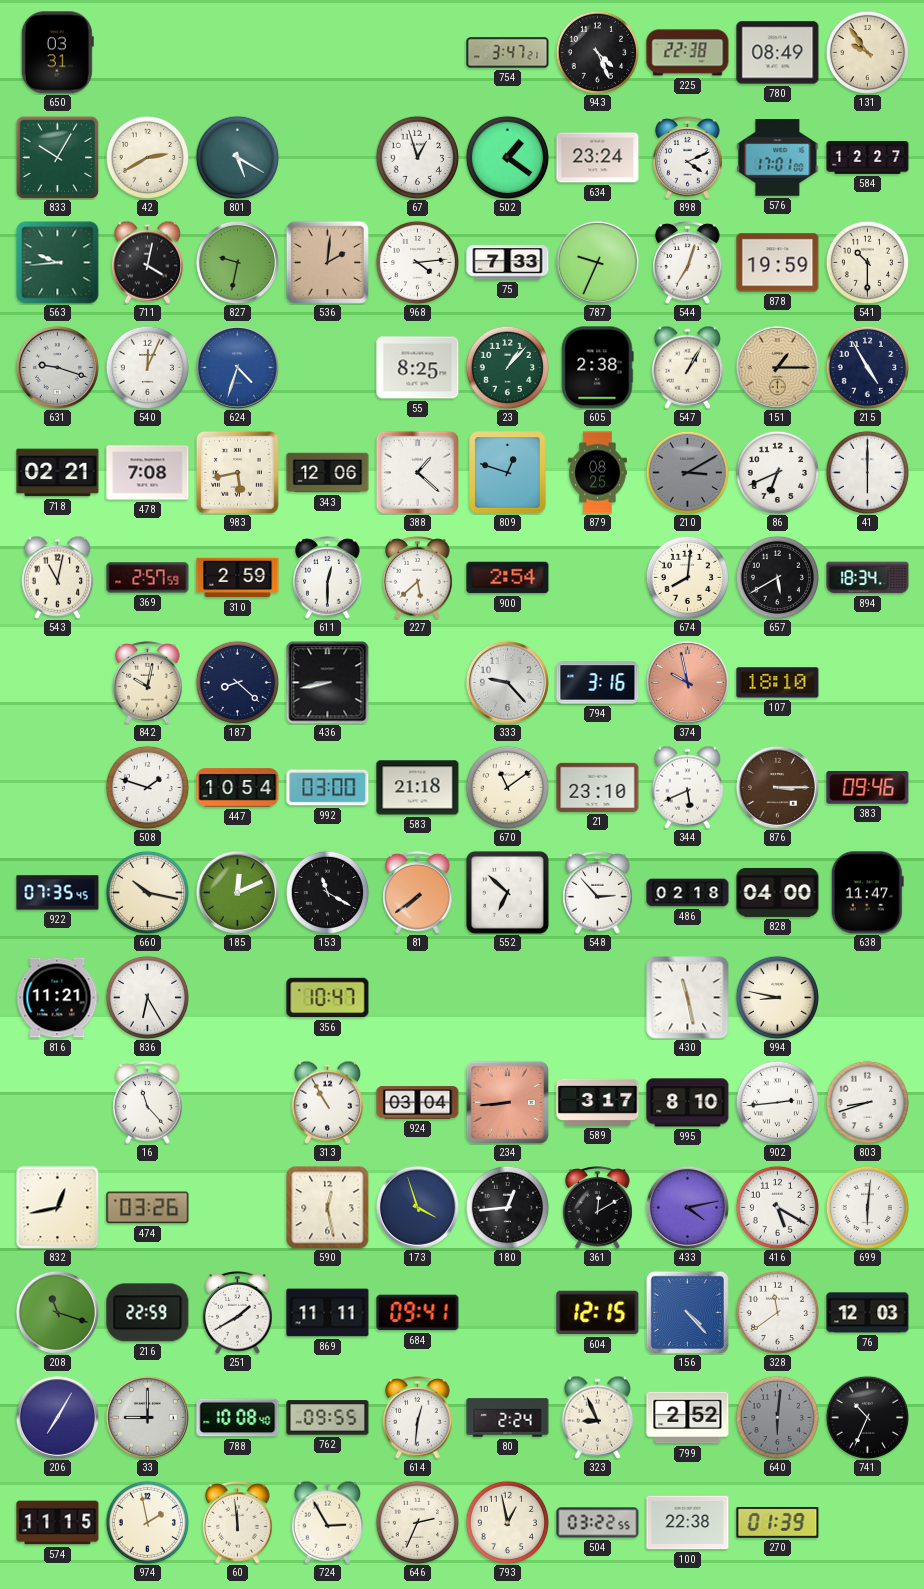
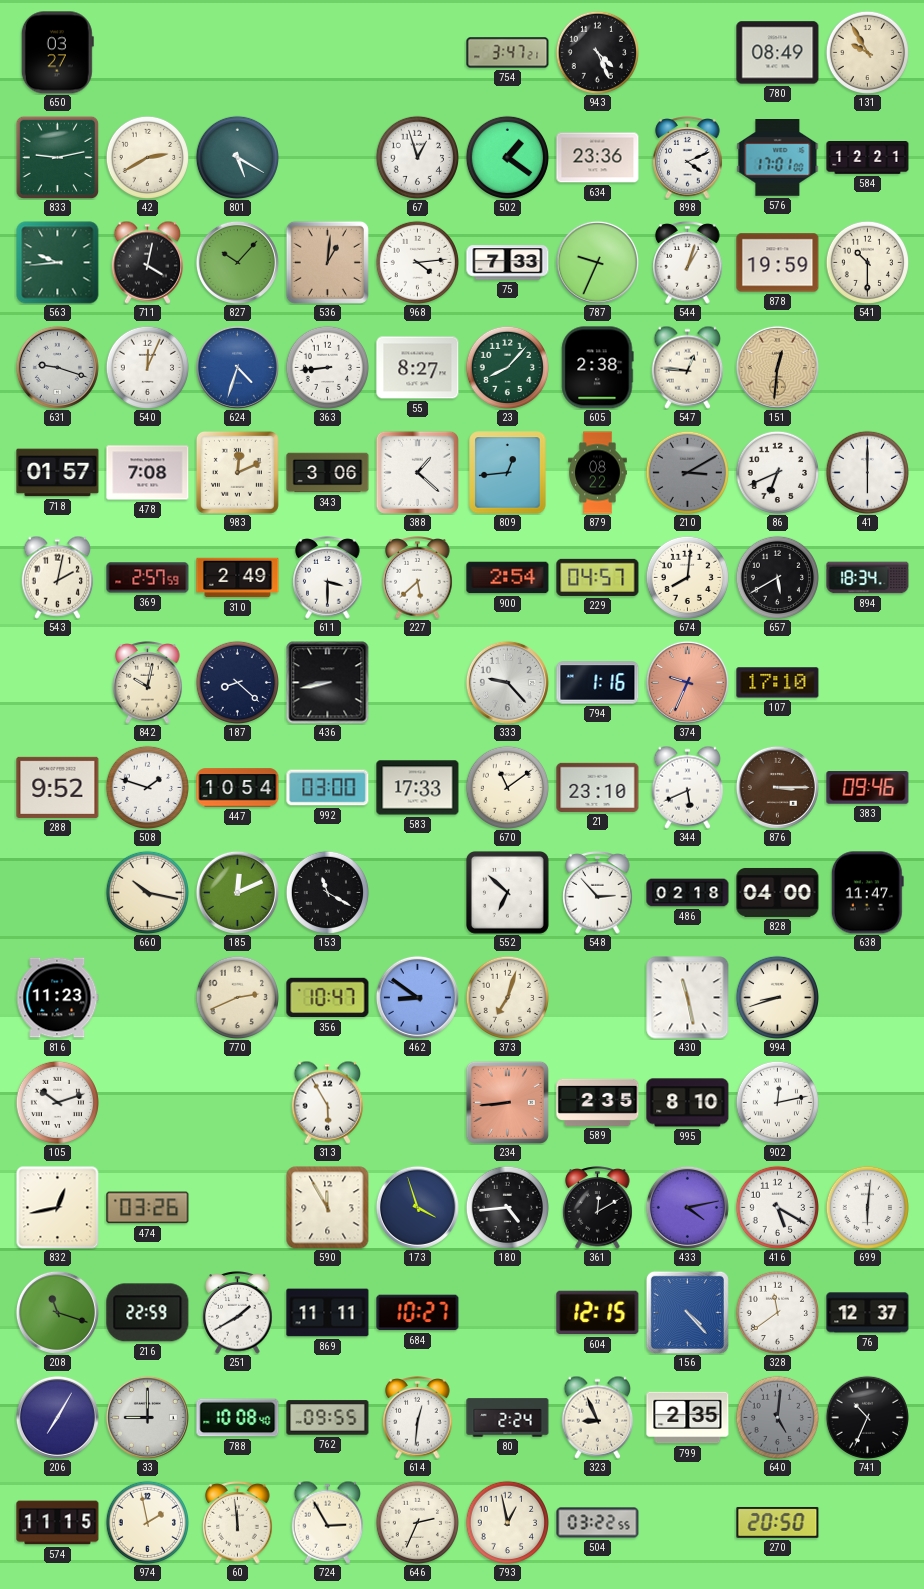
650: 03:31 -> 03:27
225: 22:38 -> none
131: 9:54 -> 9:55
833: 10:05 -> 9:13
634: 23:24 -> 23:36
584: 12:27 -> 12:21
827: 9:32 -> 10:07
536: 2:01 -> 1:01
544: 7:03 -> 1:03
363: none -> 8:44
55: 8:25 -> 8:27
23: 1:07 -> 8:07
547: 1:05 -> 12:46
151: 1:15 -> 12:31
215: 4:55 -> none
718: 02:21 -> 01:57
983: 5:43 -> 12:11
343: 12:06 -> 3:06
809: 12:48 -> 12:44
879: 08:25 -> 08:22
543: 11:02 -> 2:02
310: 2:59 -> 2:49
611: 12:30 -> 3:30
229: none -> 04:57
794: 3:16 -> 1:16
374: 9:58 -> 9:34
107: 18:10 -> 17:10
288: none -> 9:52
583: 21:18 -> 17:33
922: 07:35 -> none
81: 7:39 -> none
816: 11:21 -> 11:23
836: 6:25 -> none
770: none -> 2:41
462: none -> 8:51
373: none -> 7:03
994: 8:47 -> 8:42
105: none -> 10:12
16: 11:23 -> none
313: 10:55 -> 5:55
924: 03:04 -> none
589: 3:17 -> 2:35
902: 2:44 -> 12:13
803: 8:42 -> none
590: 12:28 -> 11:55
180: 12:44 -> 4:44
684: 09:41 -> 10:27
76: 12:03 -> 12:37
799: 2:52 -> 2:35
640: 6:01 -> 5:01
100: 22:38 -> none
270: 01:39 -> 20:50
